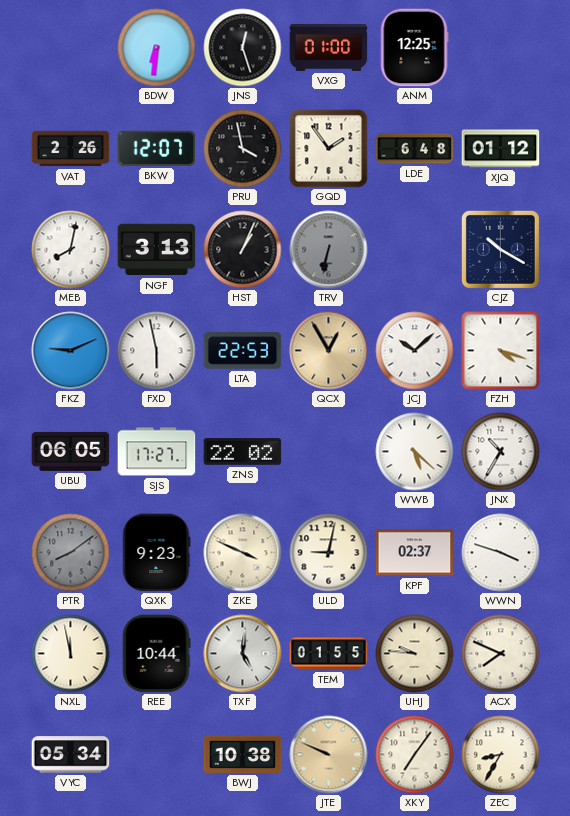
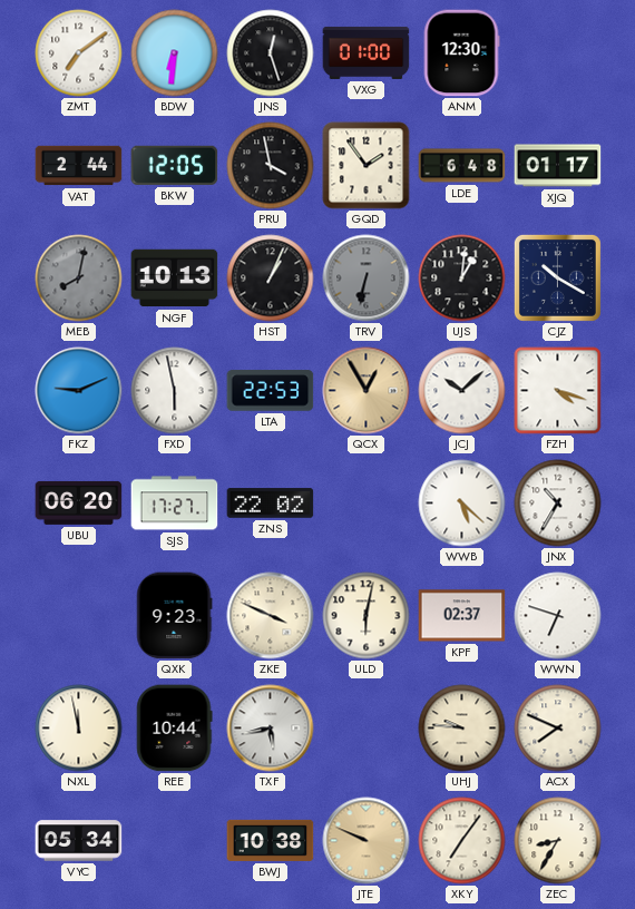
ZMT: none -> 7:09
ANM: 12:25 -> 12:30
VAT: 2:26 -> 2:44
BKW: 12:07 -> 12:05
XJQ: 01:12 -> 01:17
MEB dial: white -> grey
NGF: 3:13 -> 10:13
UJS: none -> 1:01
UBU: 06:05 -> 06:20
PTR: 8:09 -> none
ULD: 9:02 -> 6:02
WWN: 3:48 -> 6:48
TXF: 5:01 -> 5:43
TEM: 01:55 -> none
